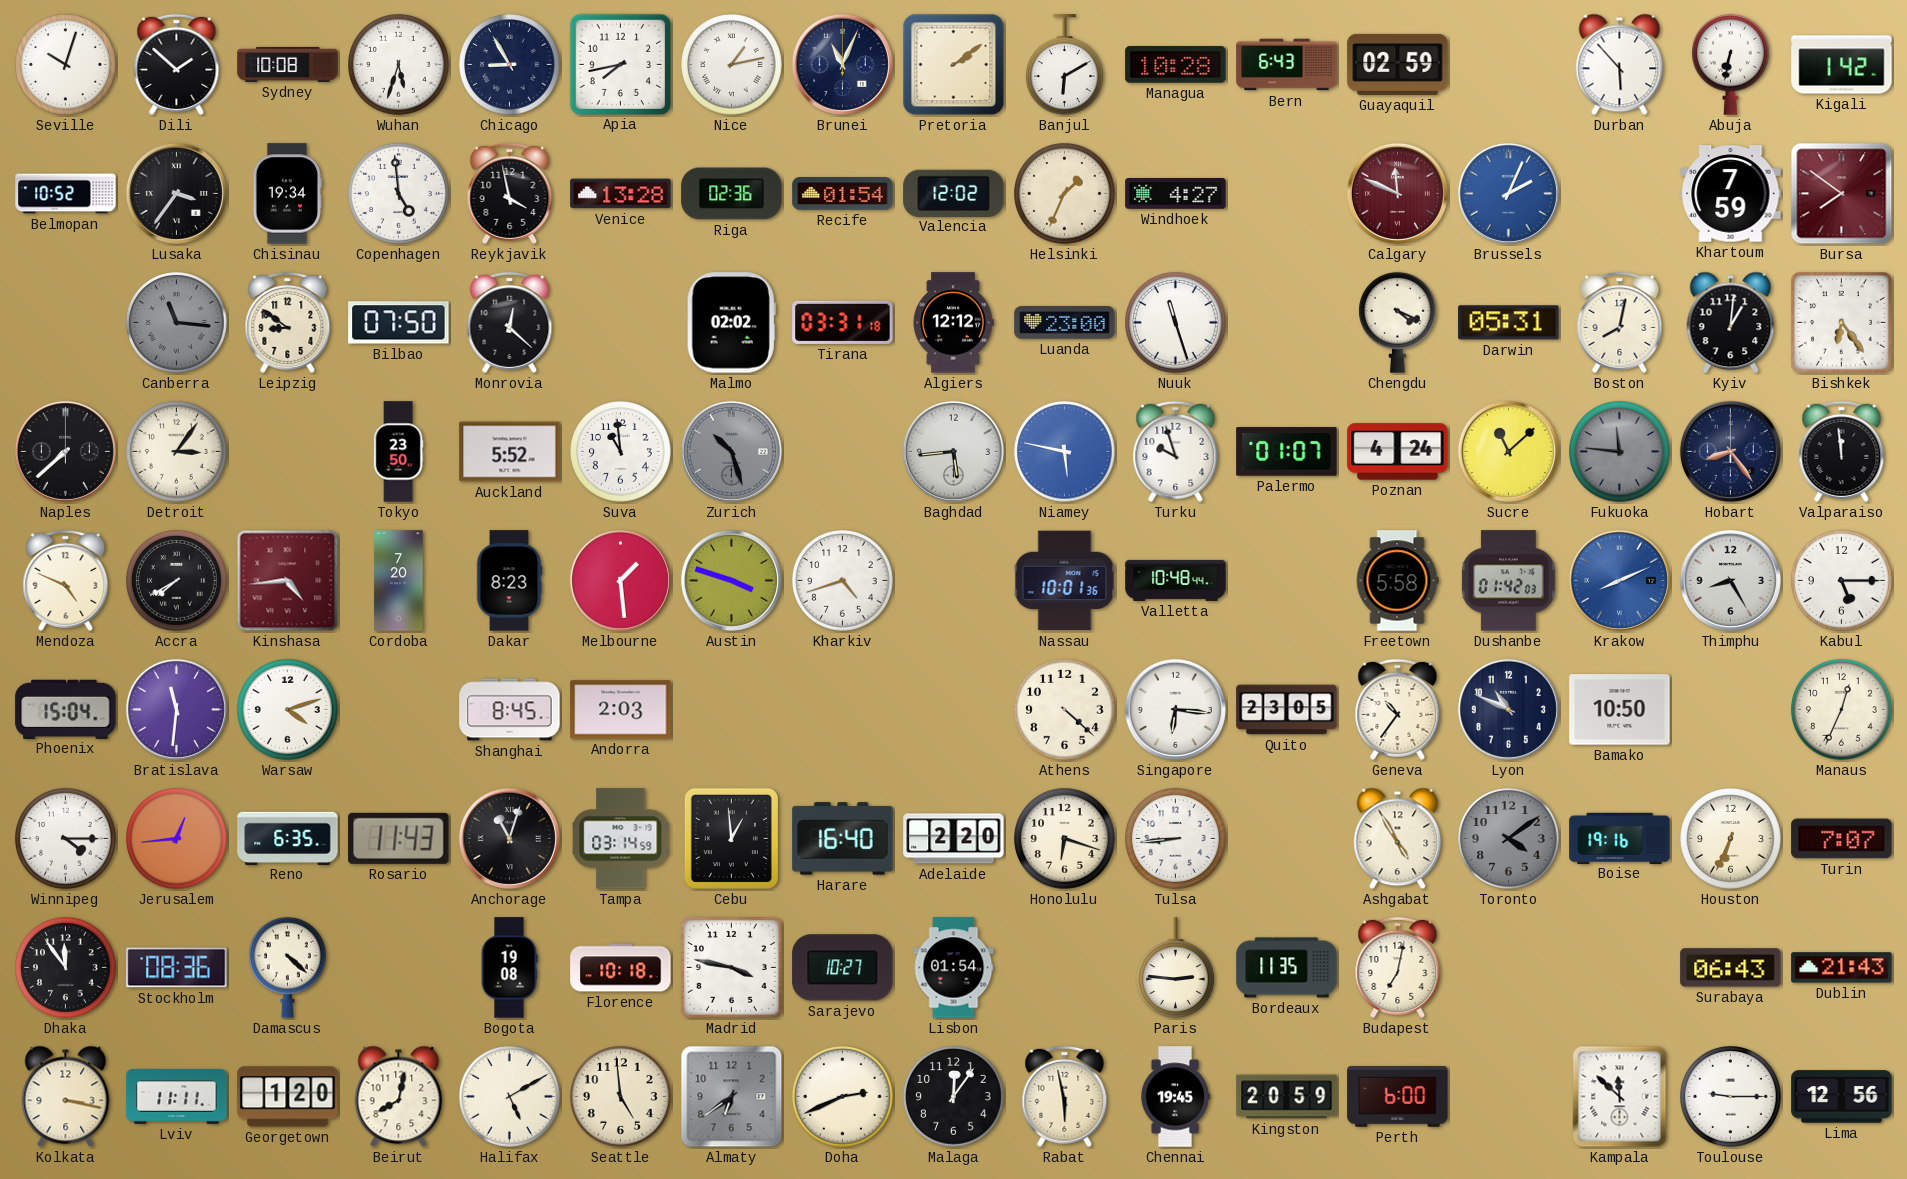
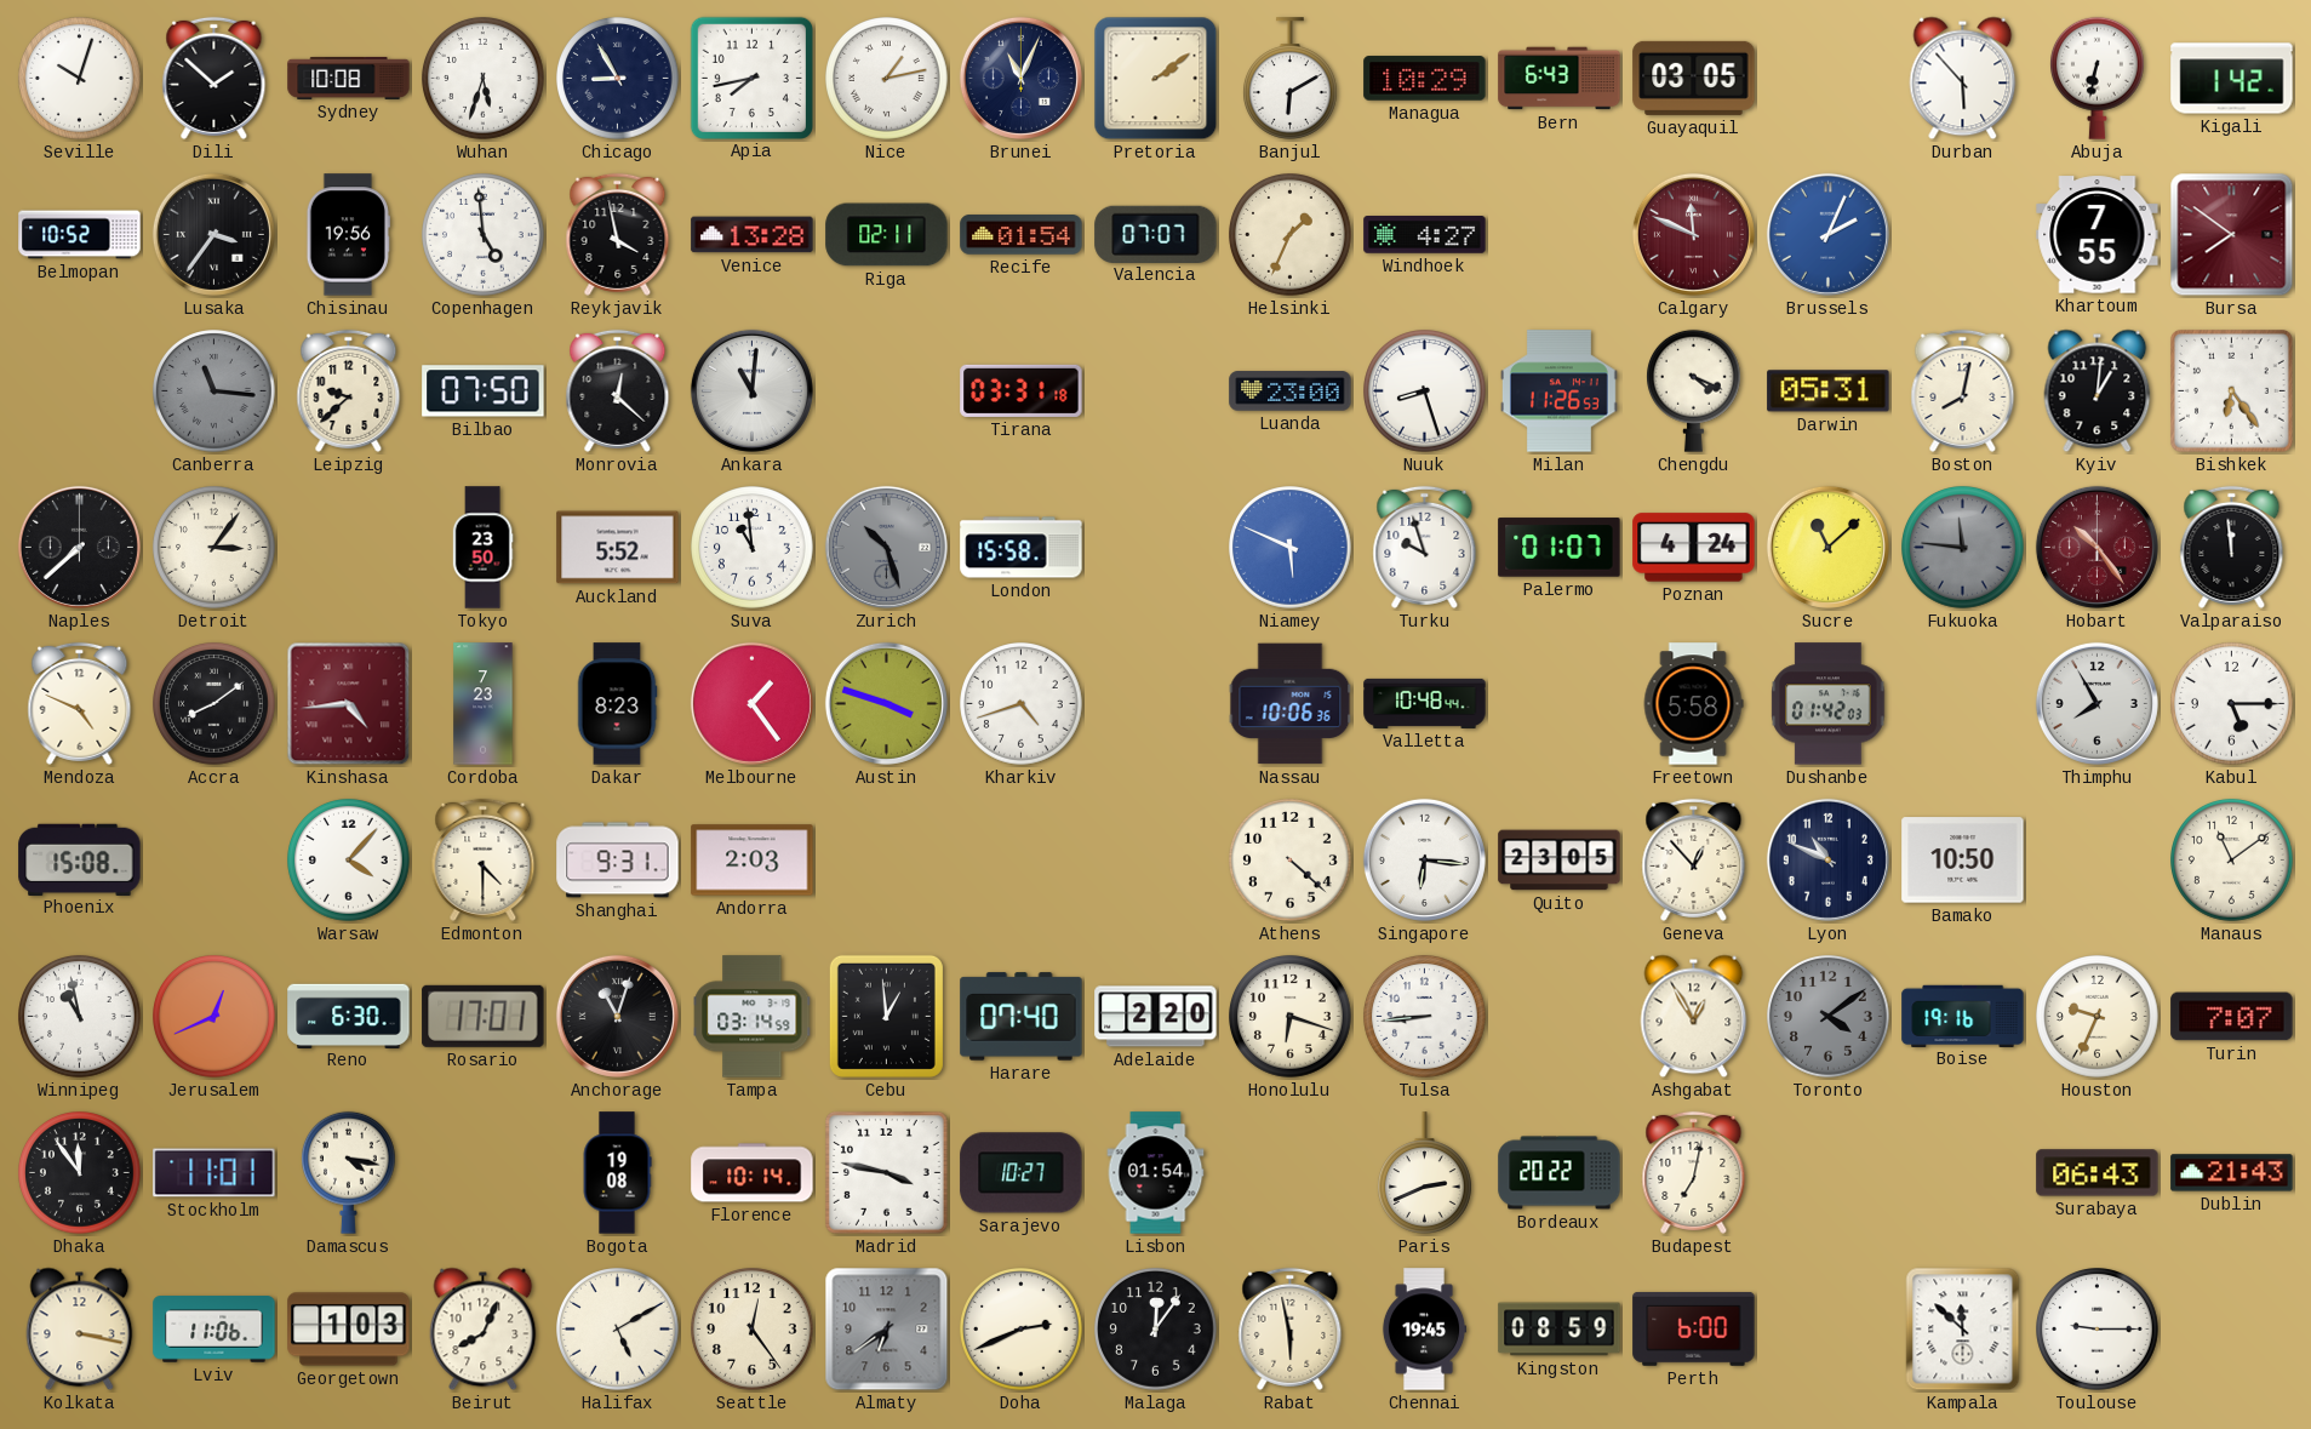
Managua: 10:28 -> 10:29
Guayaquil: 02:59 -> 03:05
Chisinau: 19:34 -> 19:56
Riga: 02:36 -> 02:11
Valencia: 12:02 -> 07:07
Khartoum: 7:59 -> 7:55
Leipzig: 8:51 -> 9:38
Ankara: none -> 11:01
Malmo: 02:02 -> none
Algiers: 12:12 -> none
Nuuk: 11:27 -> 8:27
Milan: none -> 11:26
London: none -> 15:58
Baghdad: 5:44 -> none
Niamey: 5:47 -> 5:49
Hobart: 8:24 -> 10:24
Hobart dial: navy -> burgundy
Accra: 7:40 -> 8:09
Cordoba: 7:20 -> 7:23
Melbourne: 1:29 -> 1:24
Nassau: 10:01 -> 10:06
Krakow: 8:11 -> none
Thimphu: 8:25 -> 7:55
Phoenix: 15:04 -> 15:08
Bratislava: 11:31 -> none
Warsaw: 4:12 -> 4:07
Edmonton: none -> 4:30
Shanghai: 8:45 -> 9:31
Geneva: 10:36 -> 12:53
Manaus: 12:34 -> 11:09
Winnipeg: 4:15 -> 10:58
Jerusalem: 12:44 -> 12:41
Reno: 6:35 -> 6:30
Rosario: 11:43 -> 17:01
Harare: 16:40 -> 07:40
Ashgabat: 4:55 -> 12:55
Houston: 6:34 -> 9:34
Stockholm: 08:36 -> 11:01
Damascus: 4:22 -> 4:17
Florence: 10:18 -> 10:14
Paris: 2:46 -> 2:41
Bordeaux: 11:35 -> 20:22
Lviv: 11:11 -> 11:06
Georgetown: 1:20 -> 1:03
Beirut: 8:02 -> 8:04
Seattle: 4:59 -> 12:24
Kingston: 20:59 -> 08:59
Lima: 12:56 -> none
